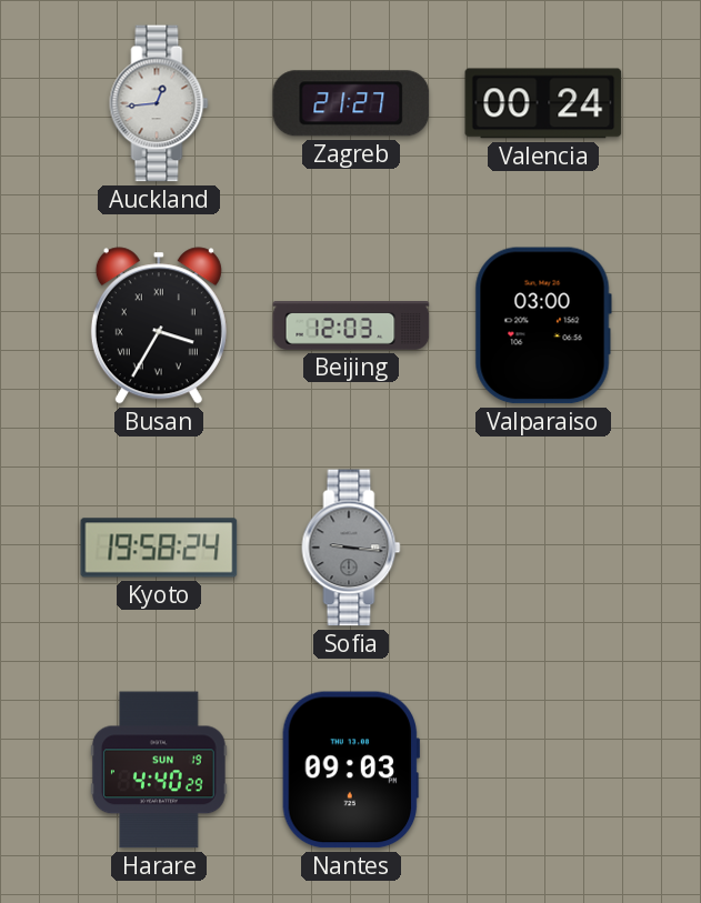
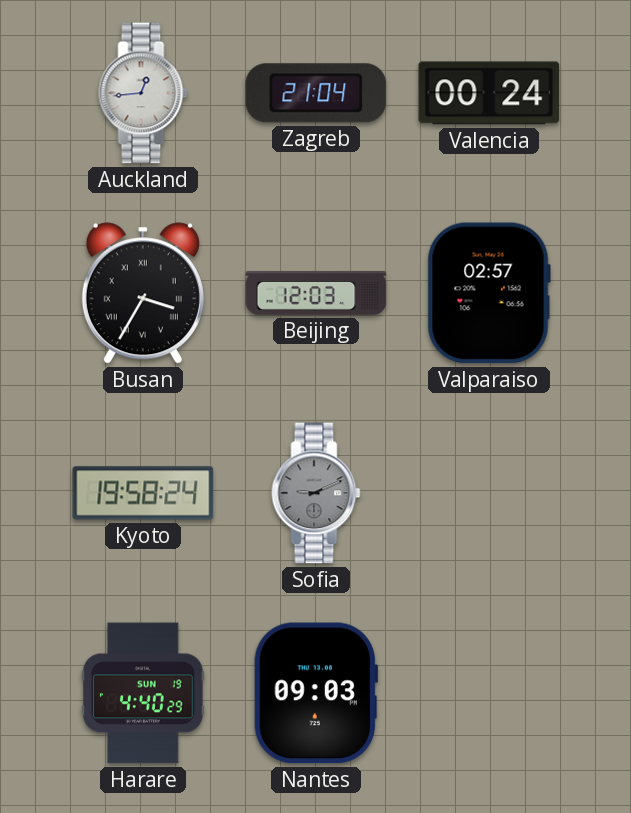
Zagreb: 21:27 -> 21:04
Valparaiso: 03:00 -> 02:57
Sofia: 9:16 -> 9:11
